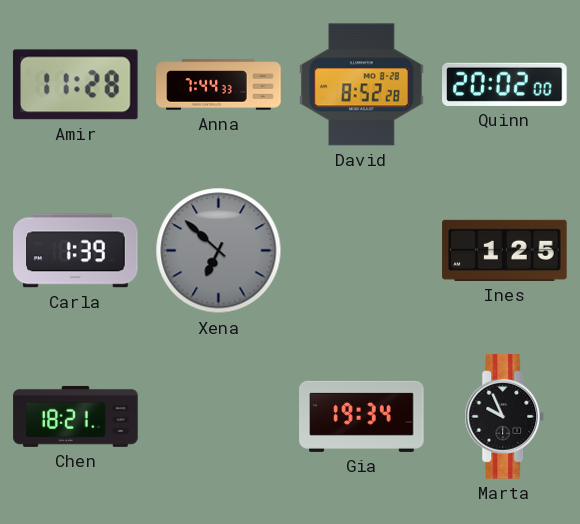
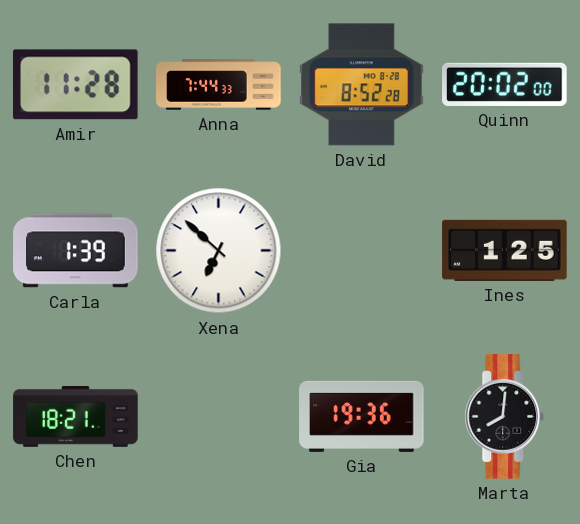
Xena dial: grey -> white
Gia: 19:34 -> 19:36
Marta: 9:56 -> 8:01
